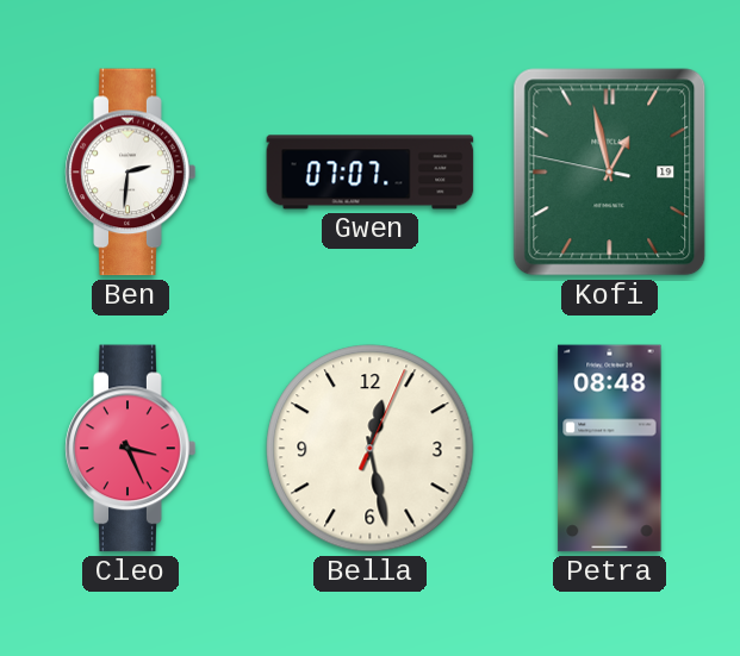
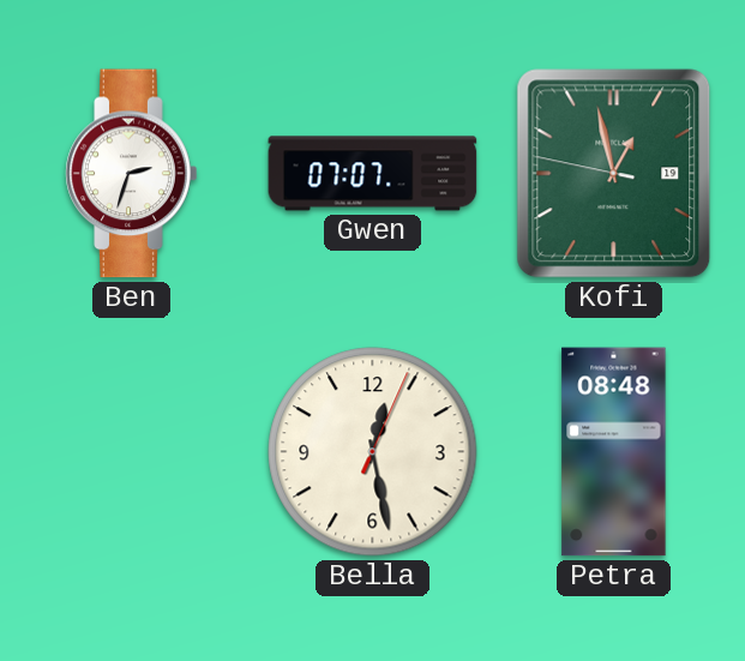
Ben: 2:31 -> 2:33
Cleo: 3:26 -> none
